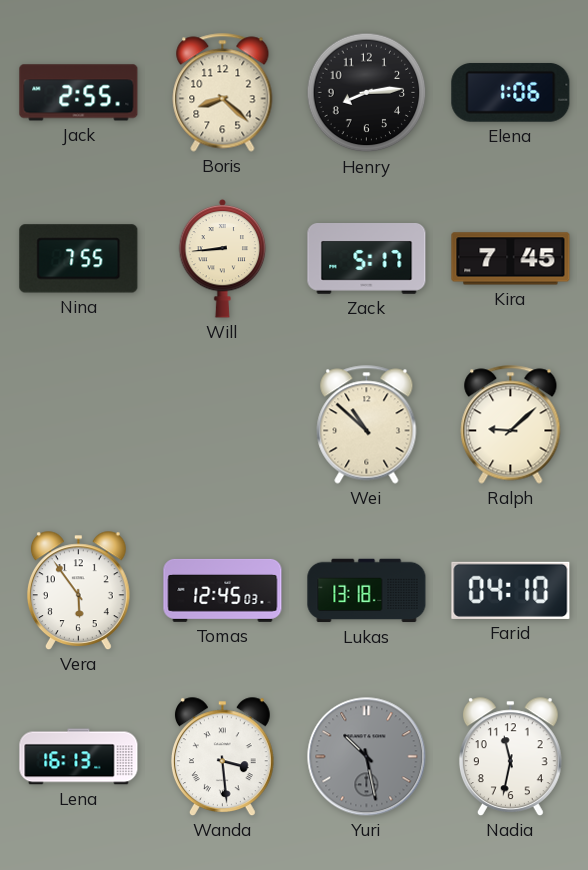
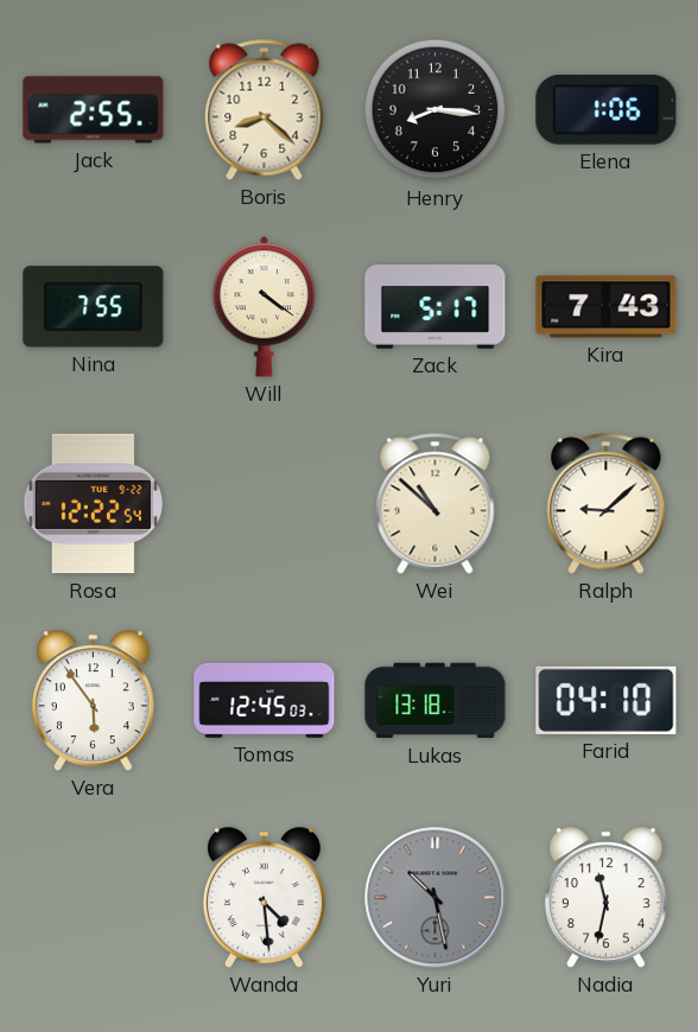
Henry: 8:14 -> 8:16
Will: 8:44 -> 4:21
Kira: 7:45 -> 7:43
Rosa: none -> 12:22
Lena: 16:13 -> none
Wanda: 3:29 -> 4:29
